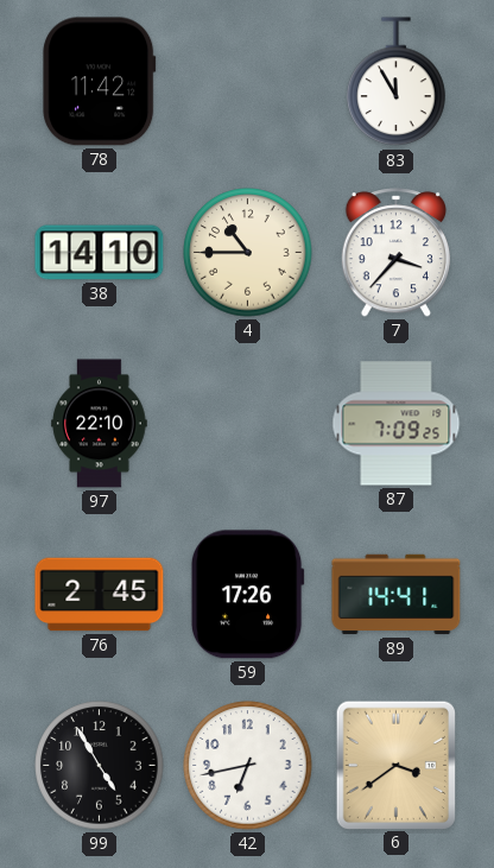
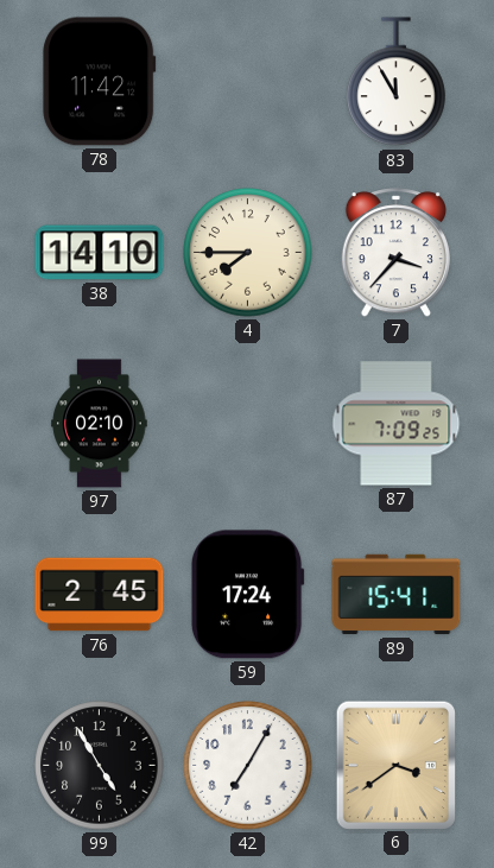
4: 10:45 -> 7:45
97: 22:10 -> 02:10
59: 17:26 -> 17:24
89: 14:41 -> 15:41
42: 6:43 -> 7:05
